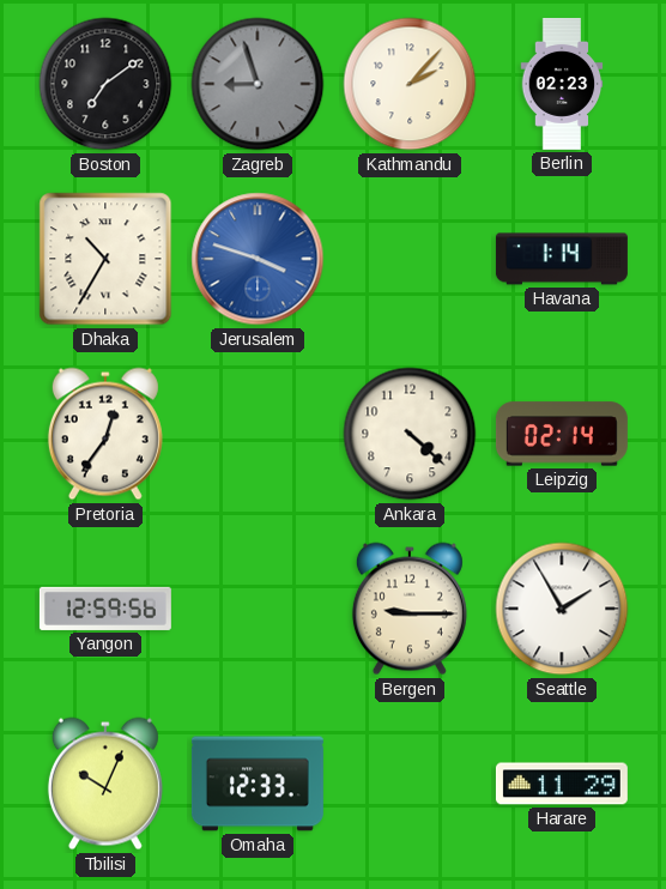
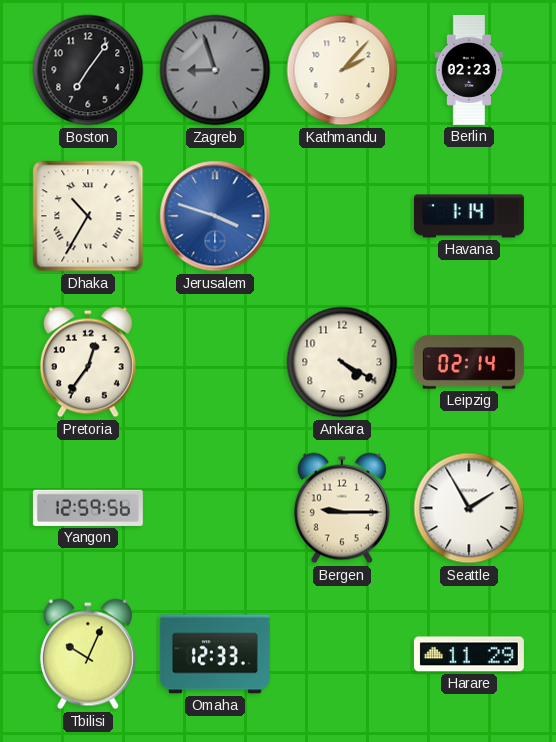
Boston: 7:09 -> 7:06
Ankara: 4:22 -> 4:20
